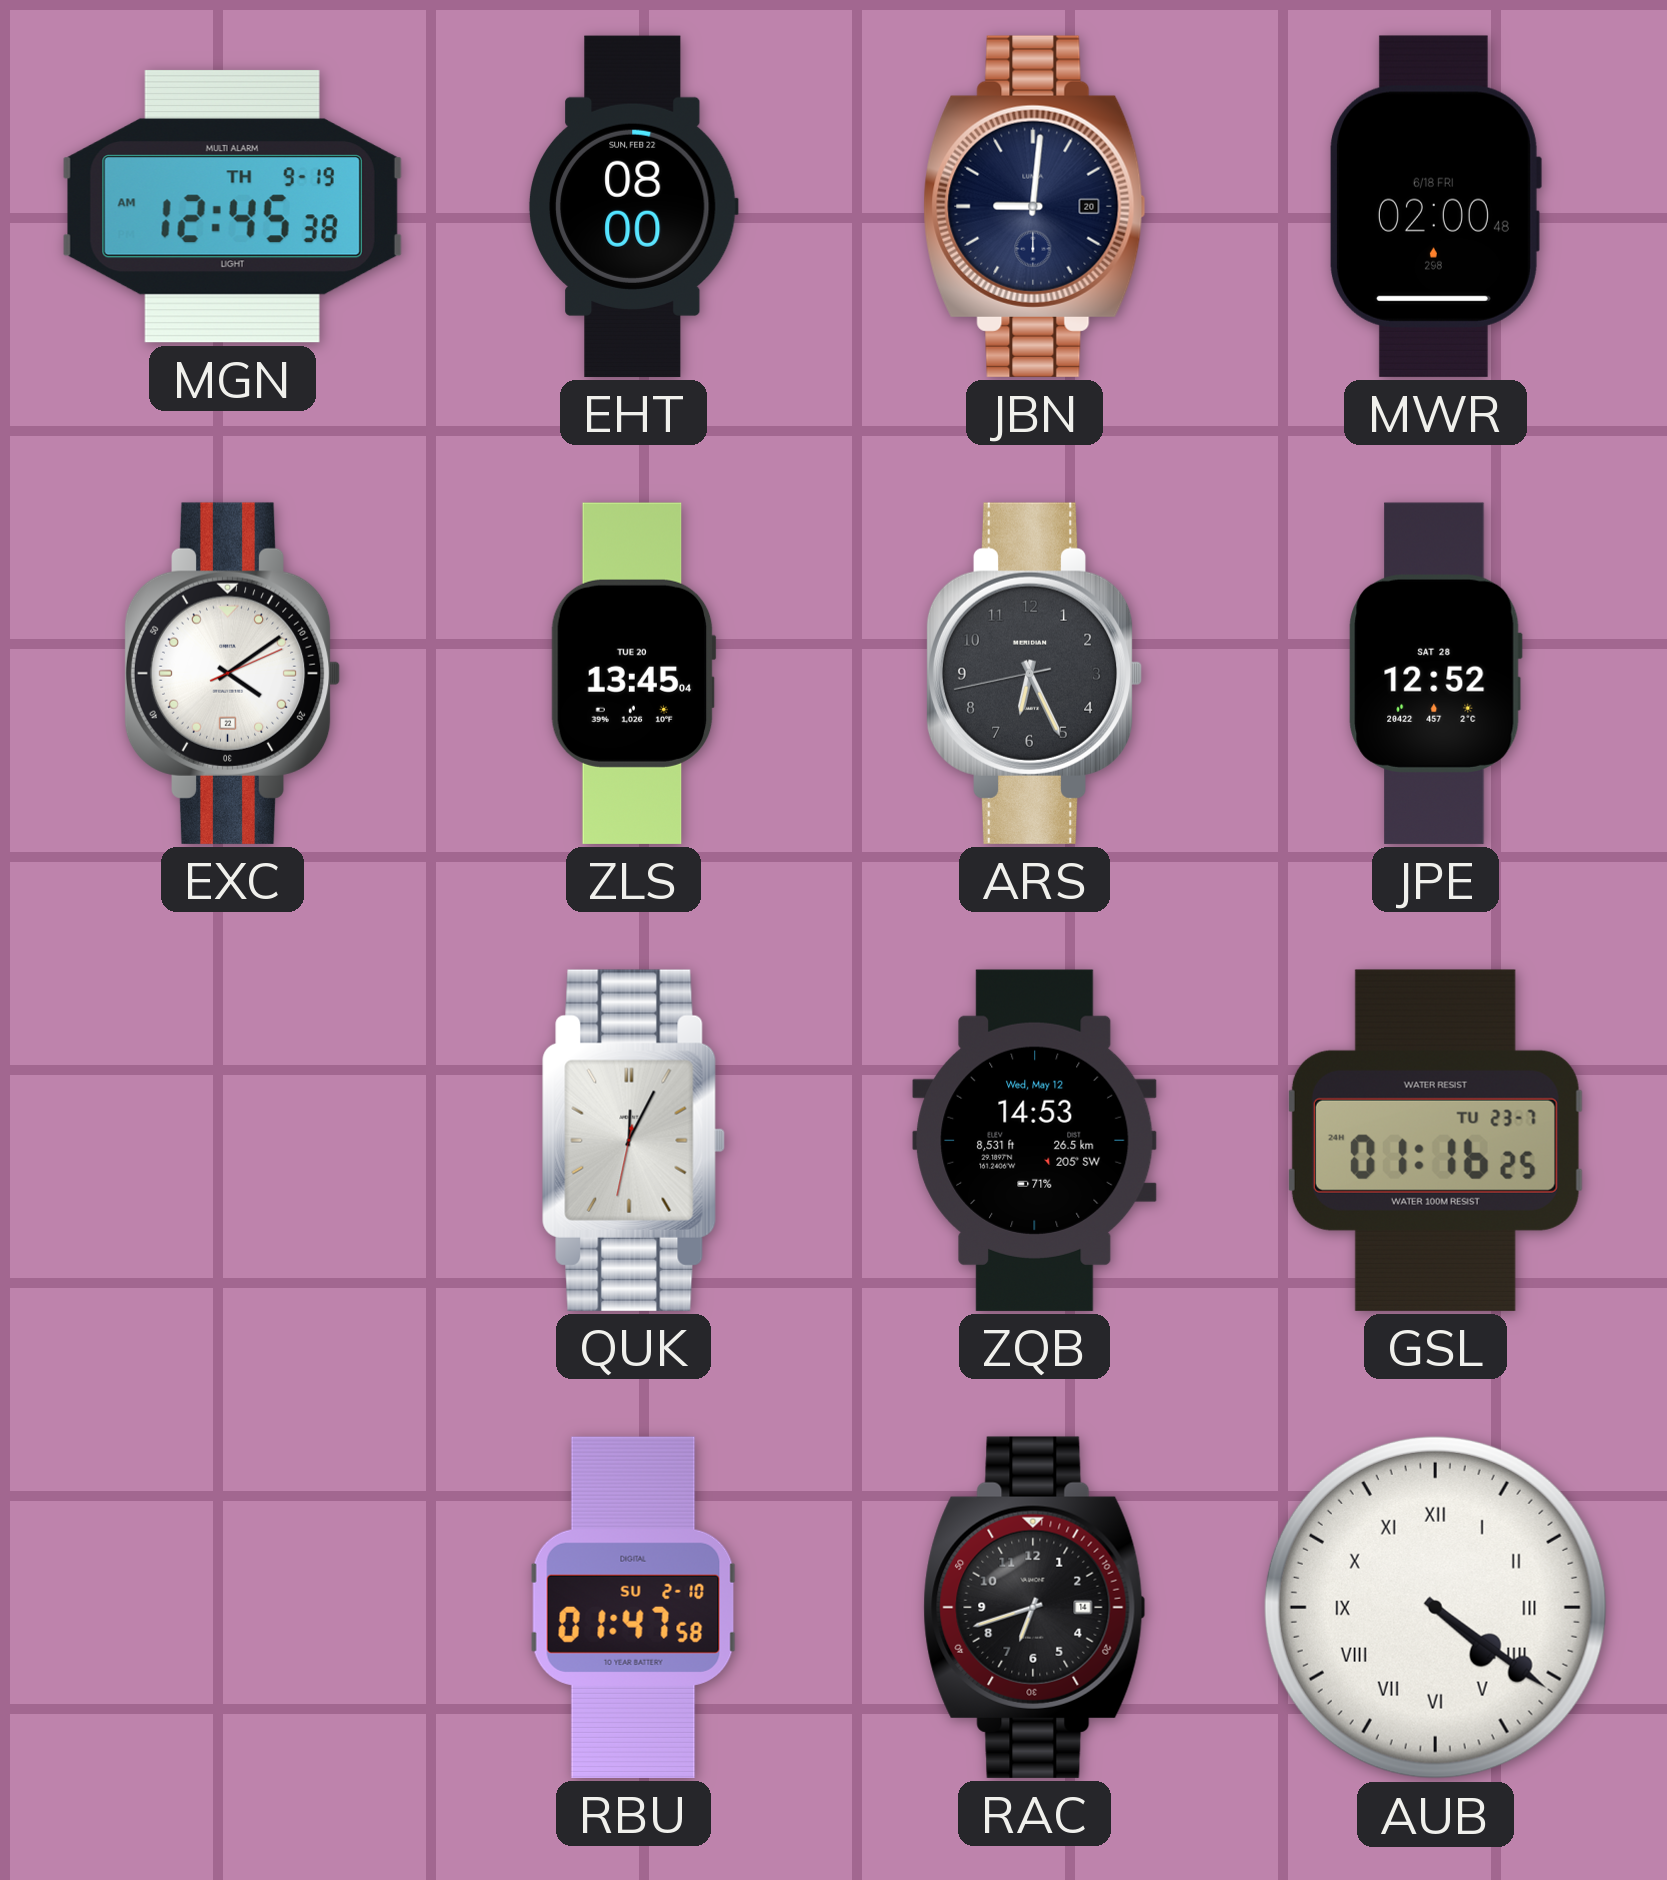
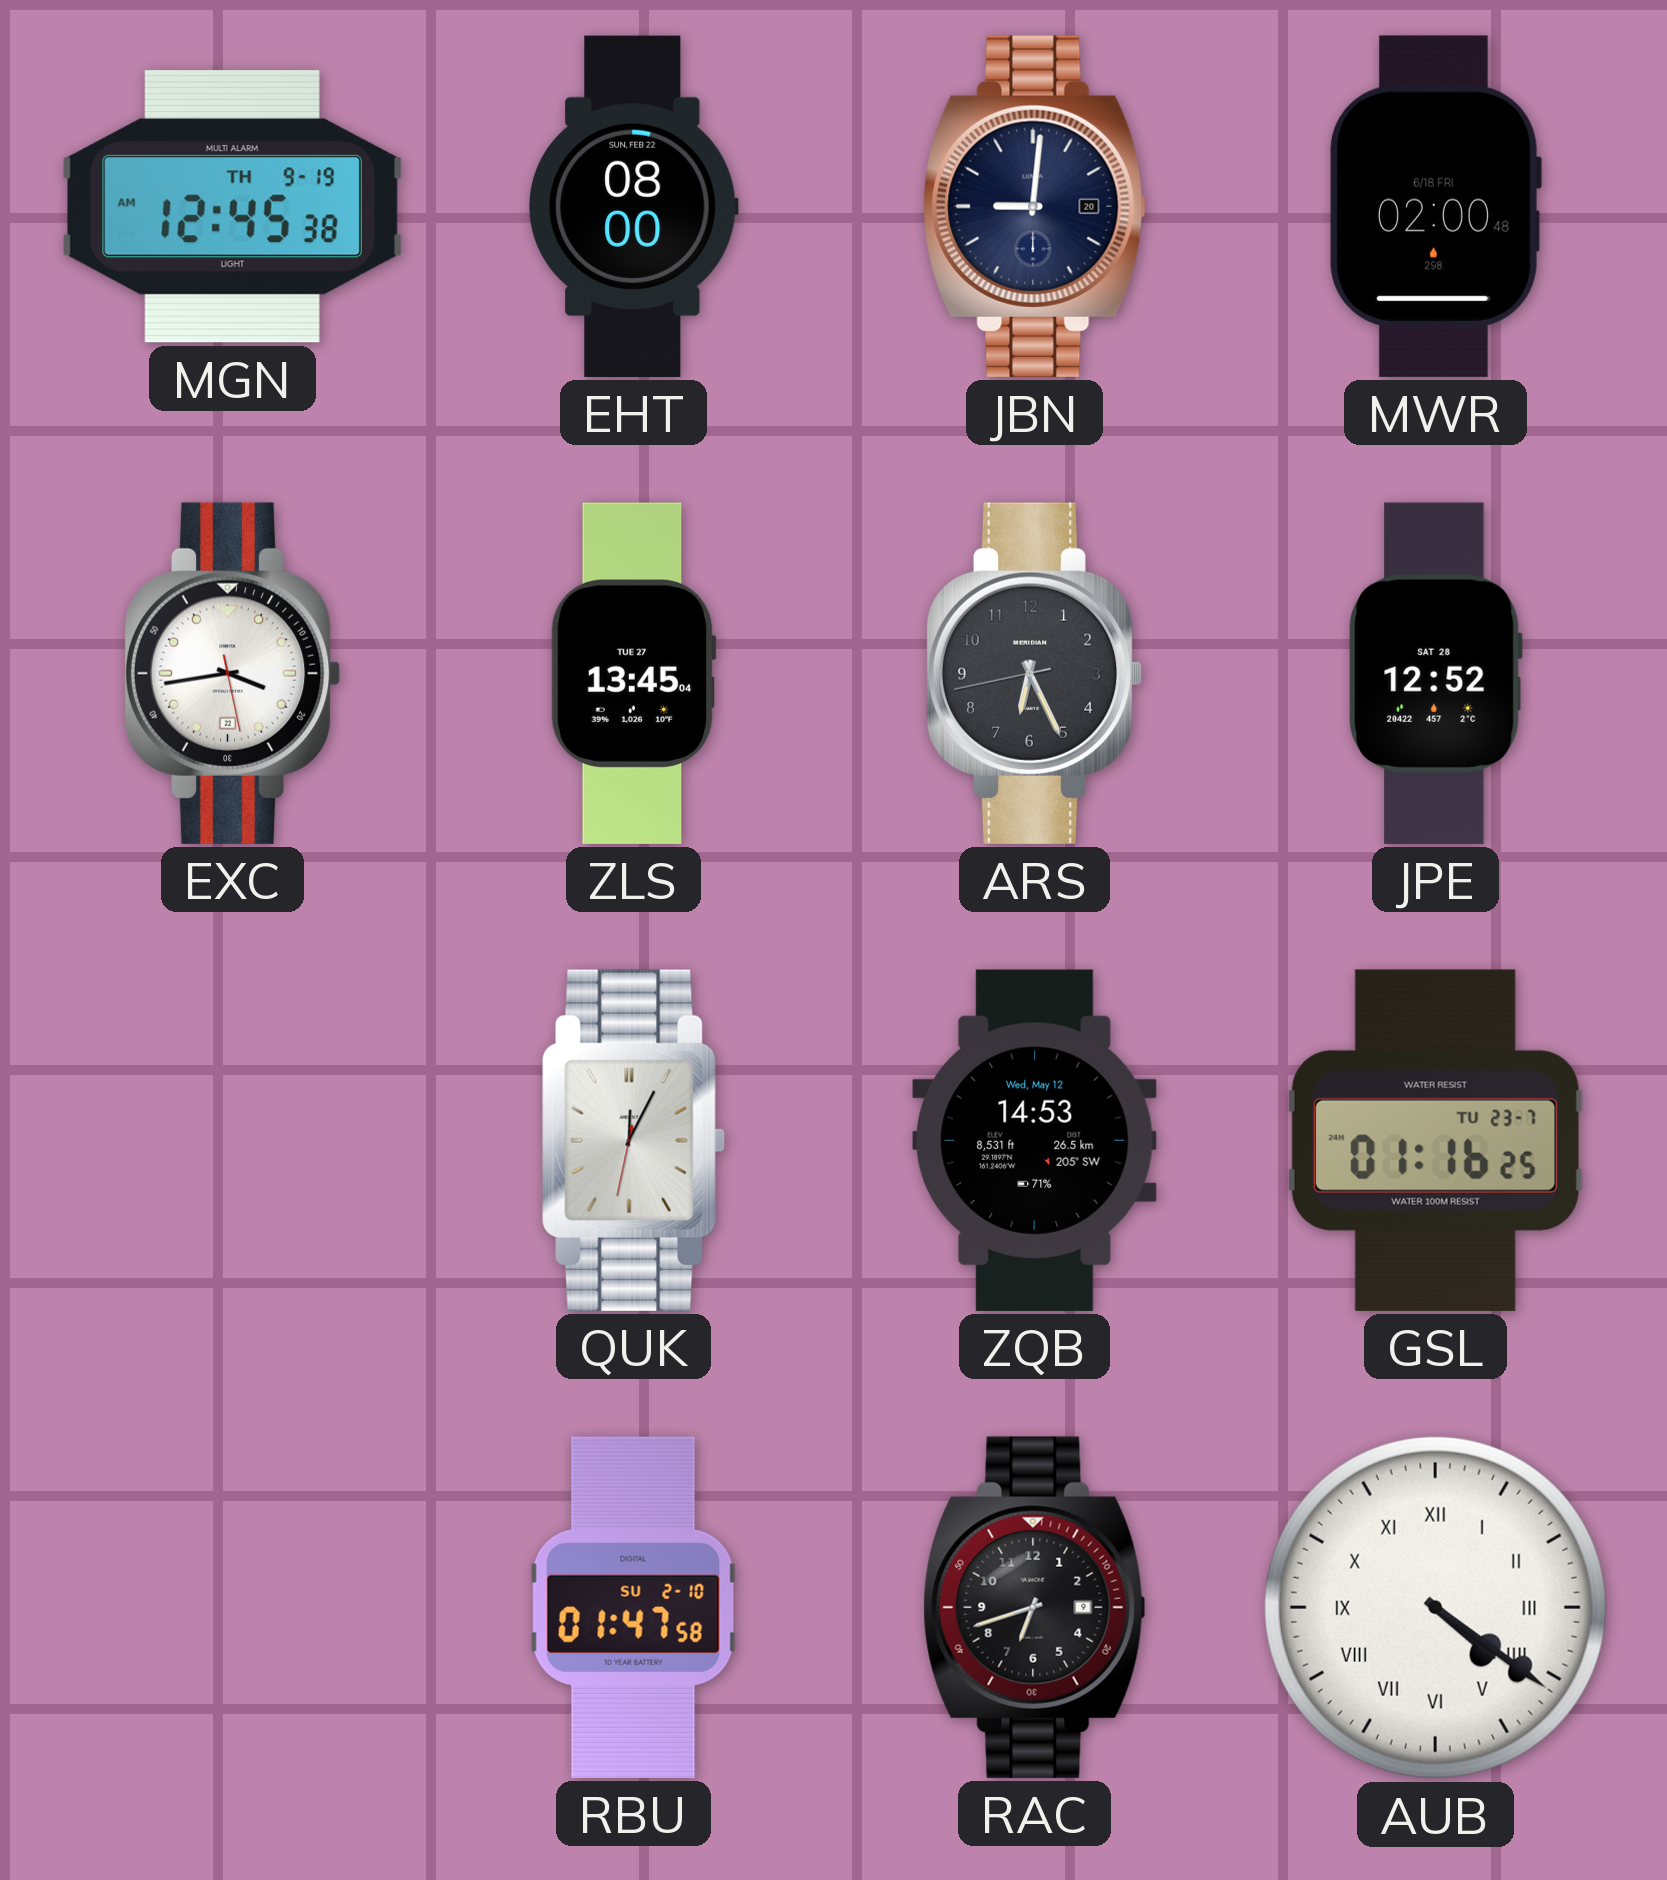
EXC: 4:09 -> 3:43
ZLS date: TUE 20 -> TUE 27
RAC date: 14 -> 9
